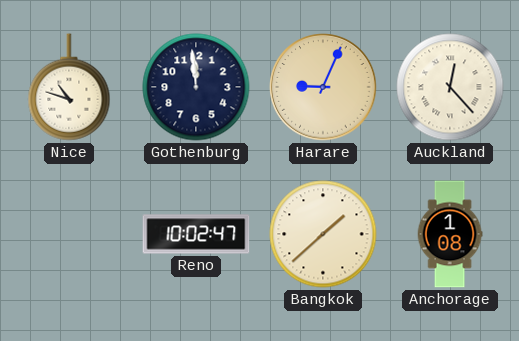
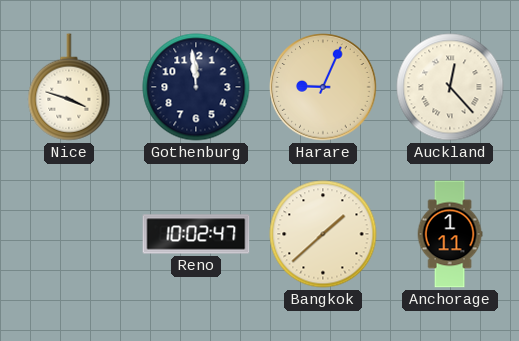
Nice: 10:48 -> 3:48
Anchorage: 1:08 -> 1:11
